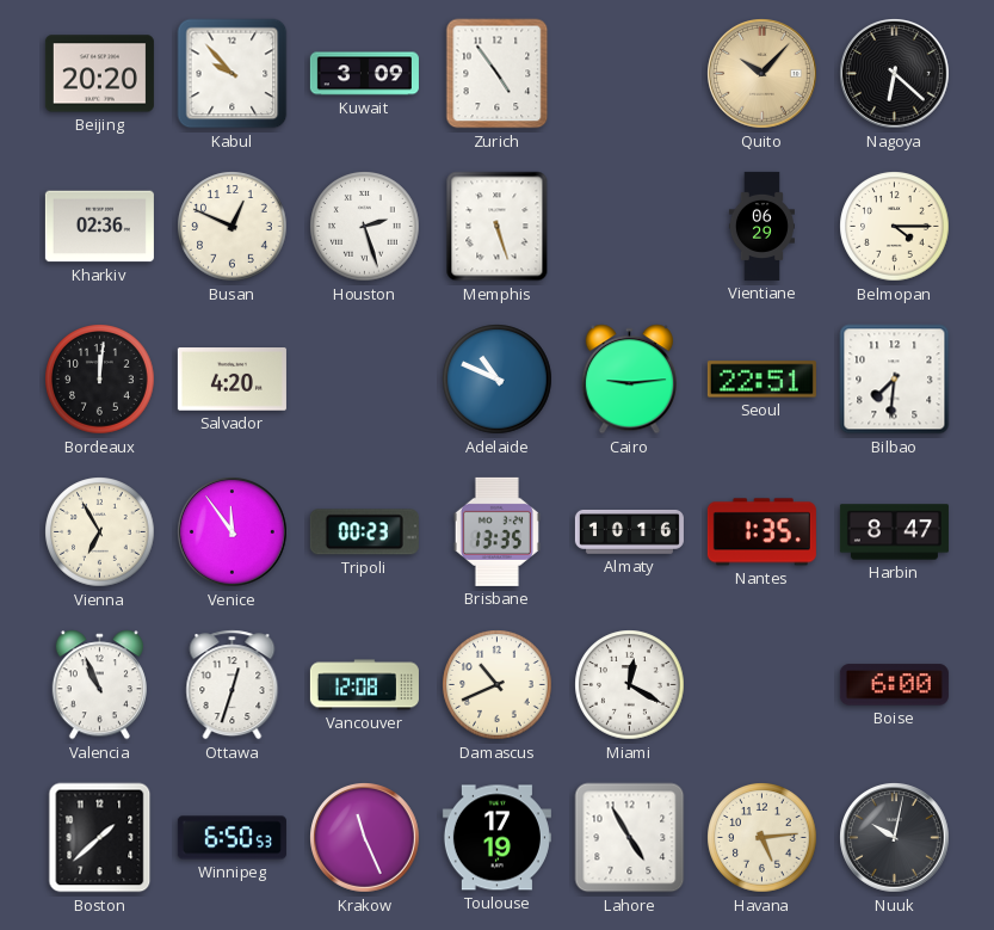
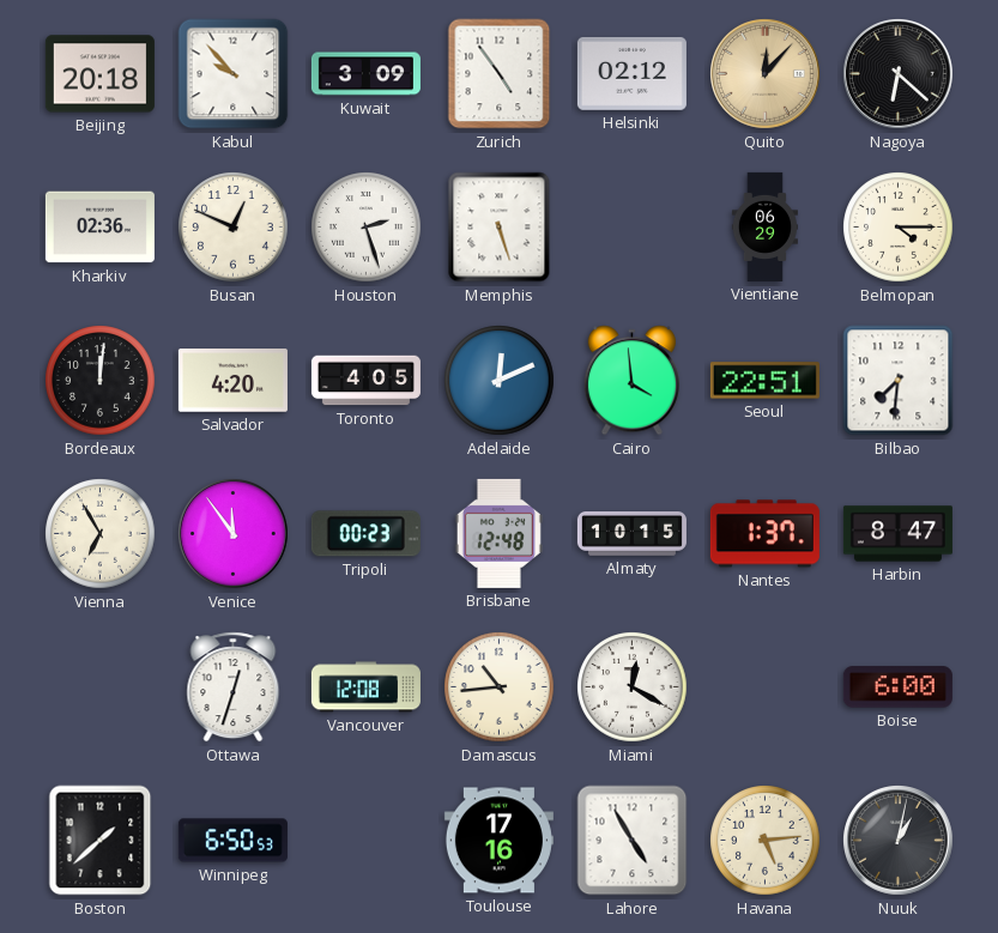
Beijing: 20:20 -> 20:18
Helsinki: none -> 02:12
Quito: 10:07 -> 12:07
Toronto: none -> 4:05
Adelaide: 10:49 -> 12:11
Cairo: 9:14 -> 3:59
Brisbane: 13:35 -> 12:48
Almaty: 10:16 -> 10:15
Nantes: 1:35 -> 1:37
Valencia: 10:56 -> none
Damascus: 10:41 -> 10:44
Krakow: 11:26 -> none
Toulouse: 17:19 -> 17:16
Nuuk: 10:02 -> 1:02
